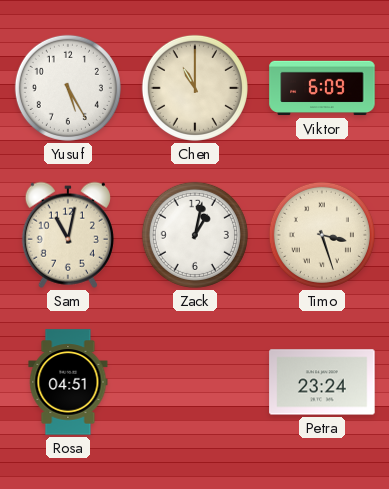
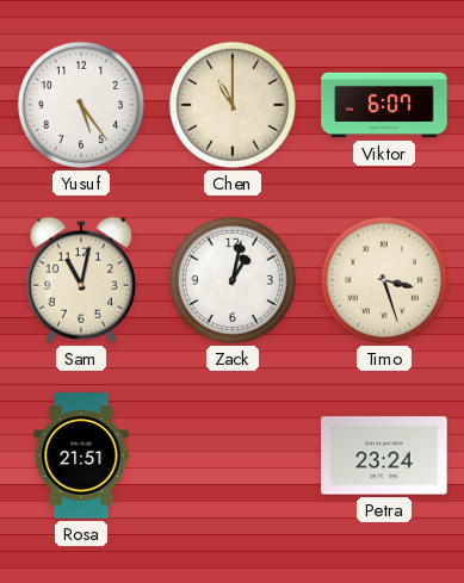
Yusuf: 5:25 -> 5:24
Viktor: 6:09 -> 6:07
Rosa: 04:51 -> 21:51
